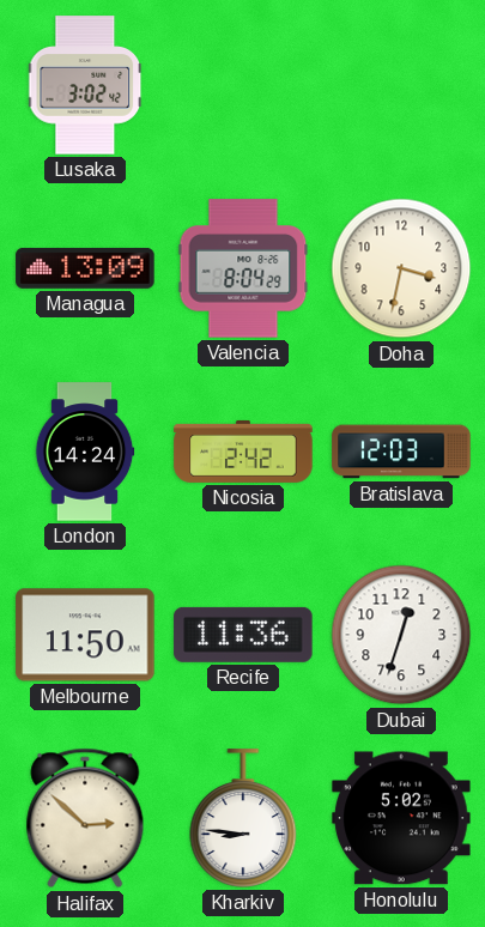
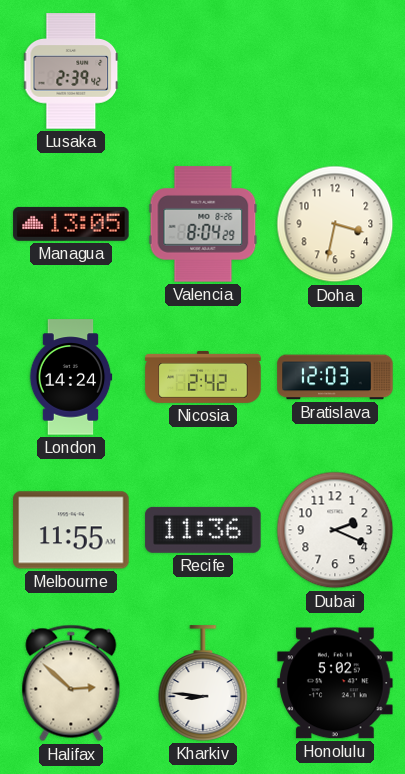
Lusaka: 3:02 -> 2:39
Managua: 13:09 -> 13:05
Melbourne: 11:50 -> 11:55
Dubai: 12:33 -> 2:19
